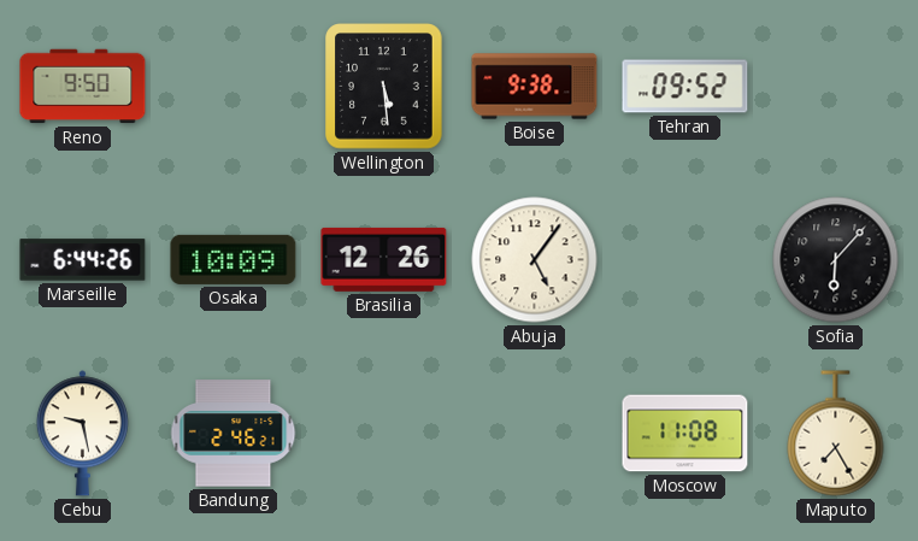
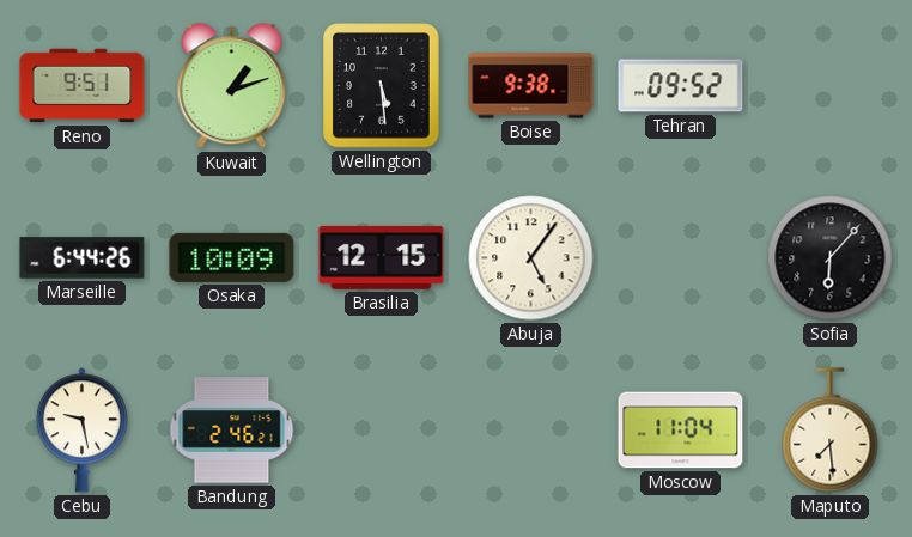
Reno: 9:50 -> 9:51
Kuwait: none -> 1:12
Brasilia: 12:26 -> 12:15
Moscow: 11:08 -> 11:04
Maputo: 7:25 -> 7:29
